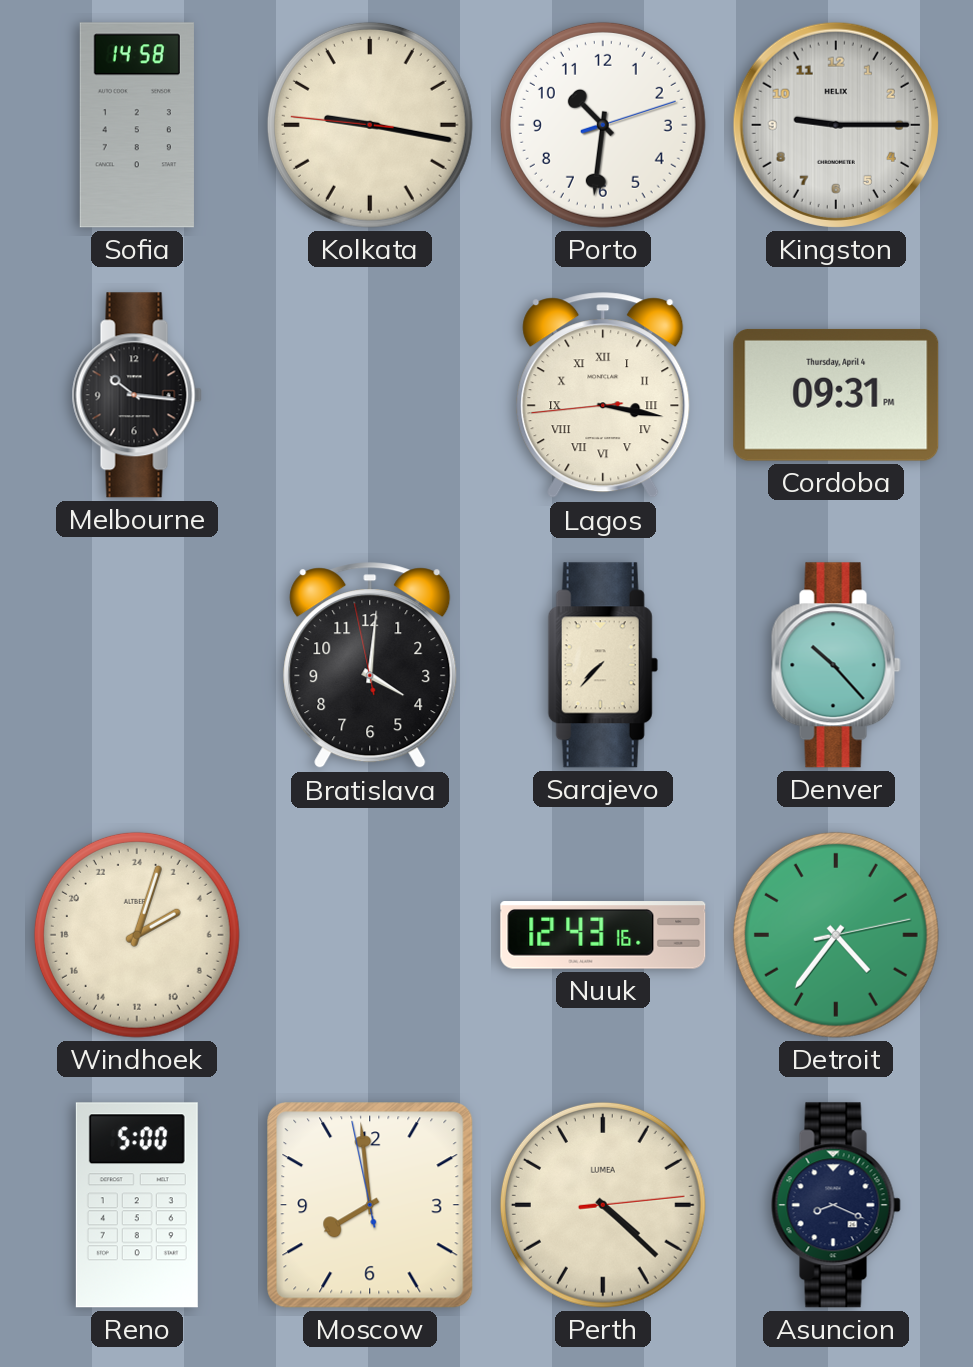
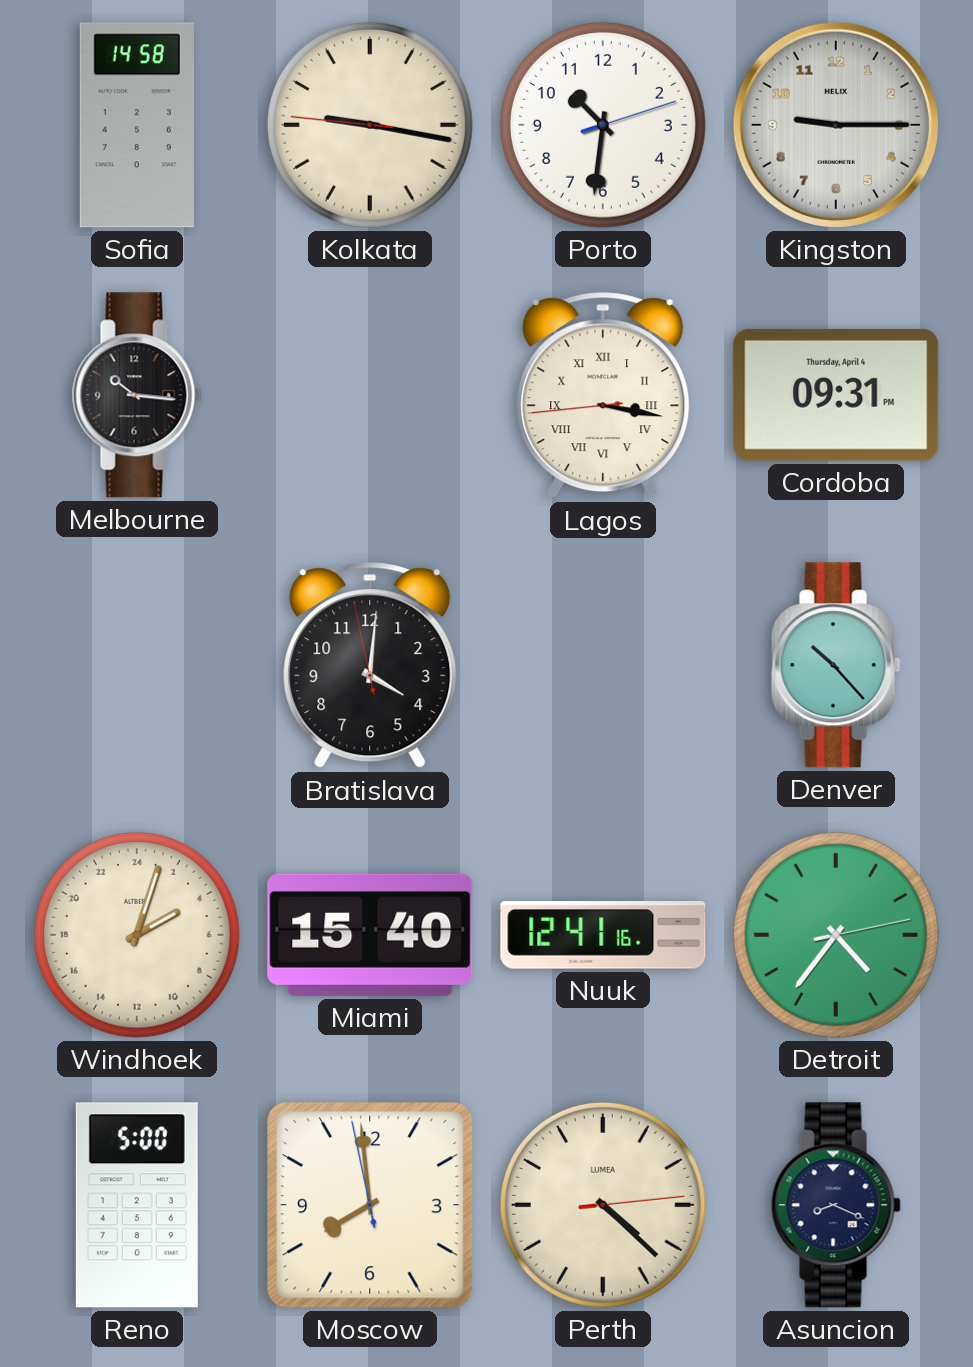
Sarajevo: 7:37 -> none
Miami: none -> 15:40
Nuuk: 12:43 -> 12:41
